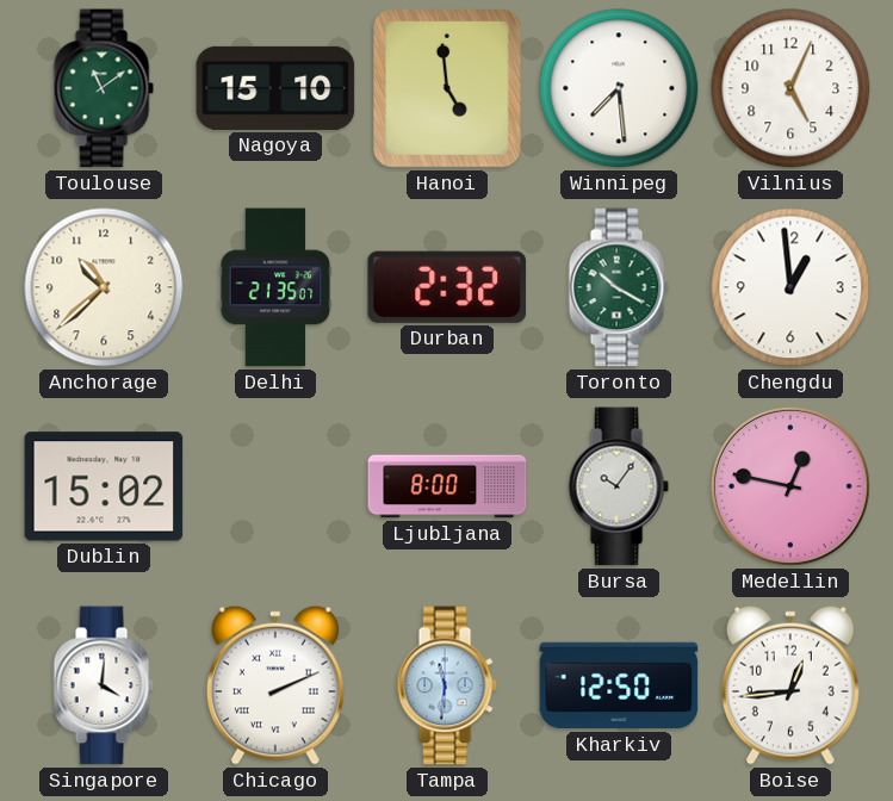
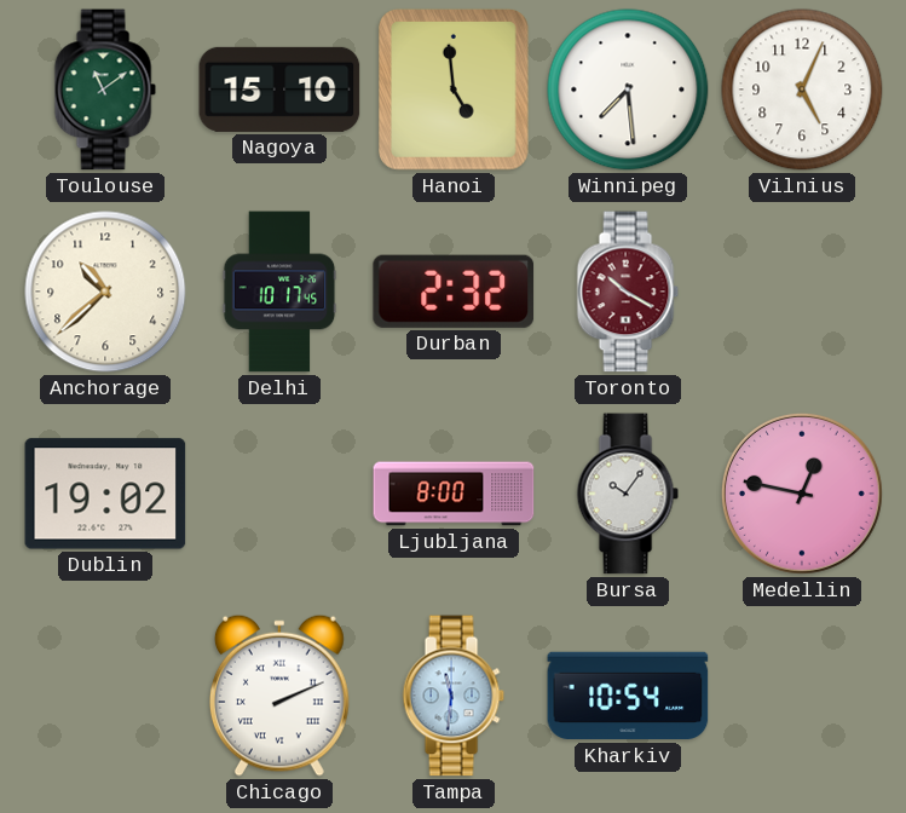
Delhi: 21:35 -> 10:17
Toronto dial: green -> burgundy
Chengdu: 12:59 -> none
Dublin: 15:02 -> 19:02
Singapore: 4:01 -> none
Kharkiv: 12:50 -> 10:54
Boise: 12:44 -> none
